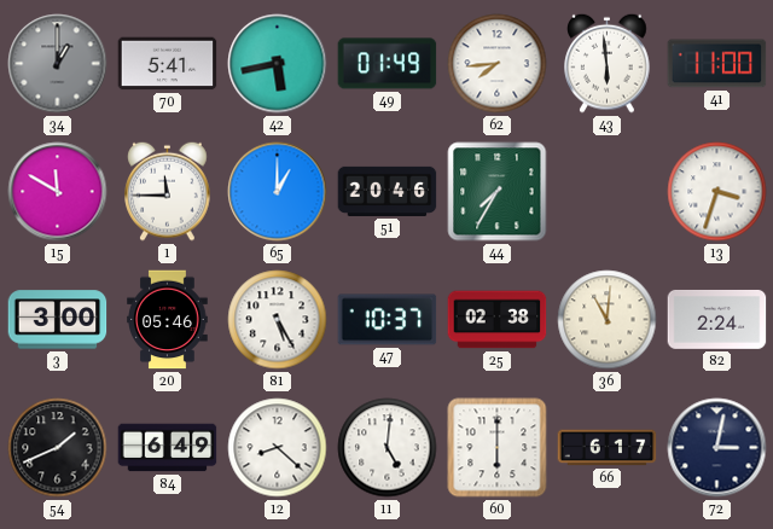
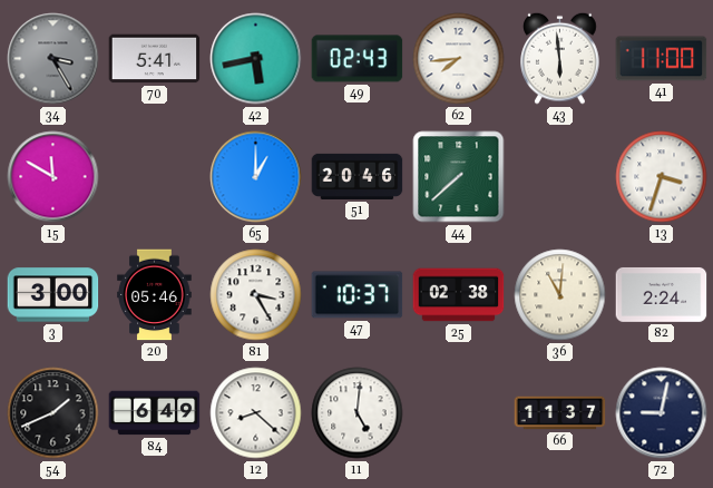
34: 1:00 -> 3:25
49: 01:49 -> 02:43
1: 11:45 -> none
44: 7:35 -> 7:38
81: 5:25 -> 3:25
60: 6:00 -> none
66: 6:17 -> 11:37
72: 3:02 -> 9:02
